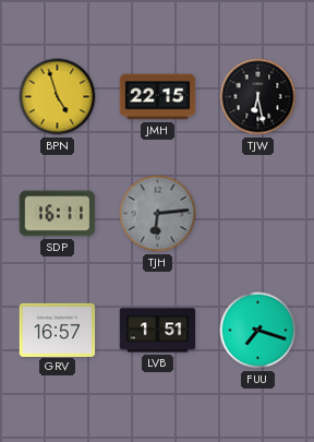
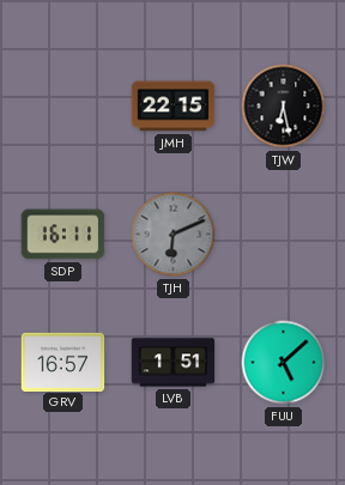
BPN: 4:57 -> none
TJH: 6:14 -> 6:11
FUU: 7:18 -> 5:08
